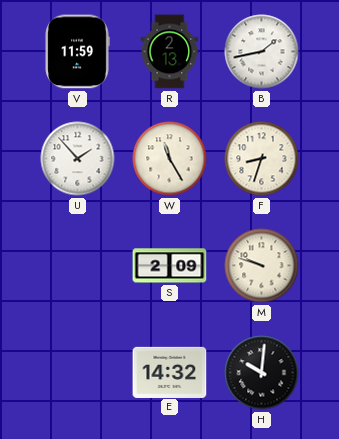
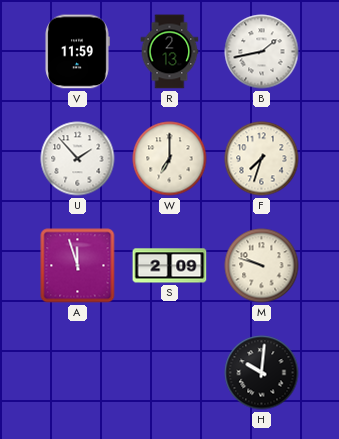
W: 11:25 -> 7:00
F: 8:33 -> 7:33
A: none -> 11:57
E: 14:32 -> none
